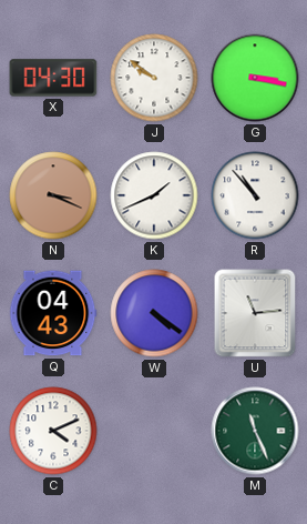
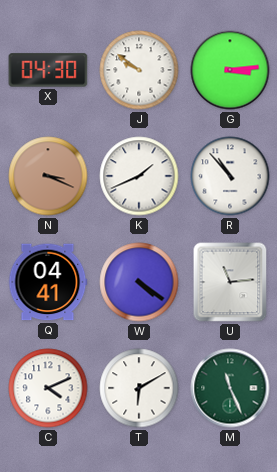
G: 3:17 -> 3:14
Q: 04:43 -> 04:41
T: none -> 6:10
